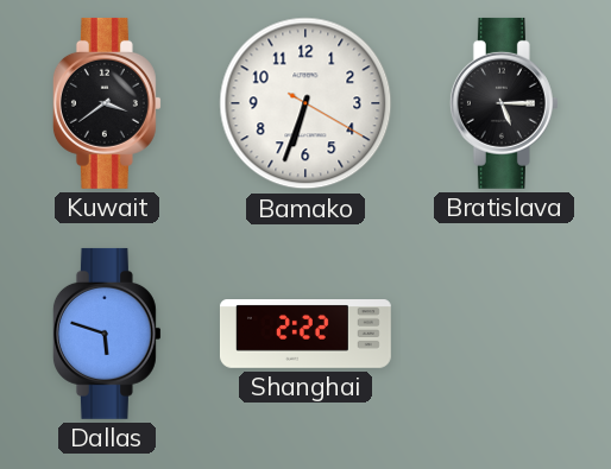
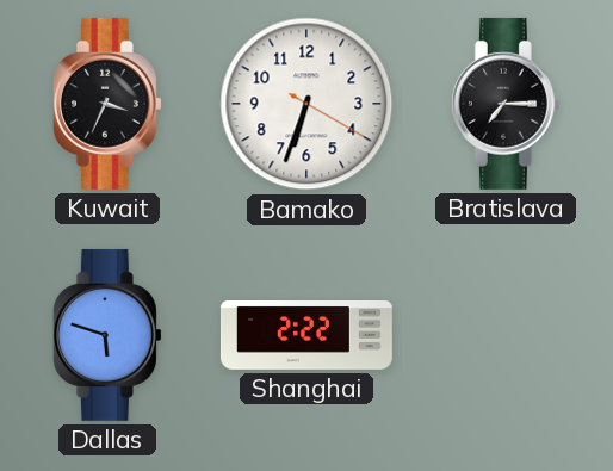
Kuwait: 3:39 -> 3:34
Bratislava: 5:15 -> 7:15
